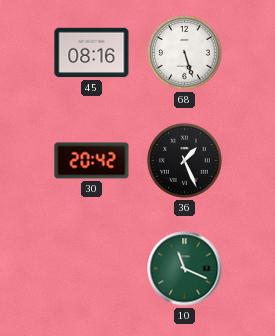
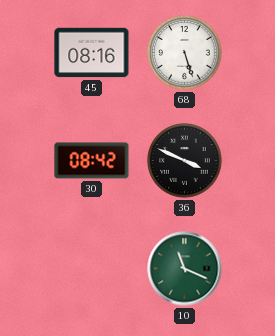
30: 20:42 -> 08:42
36: 1:26 -> 3:49
